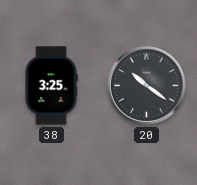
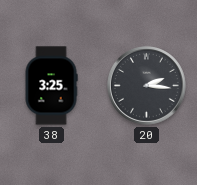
20: 10:21 -> 2:16
